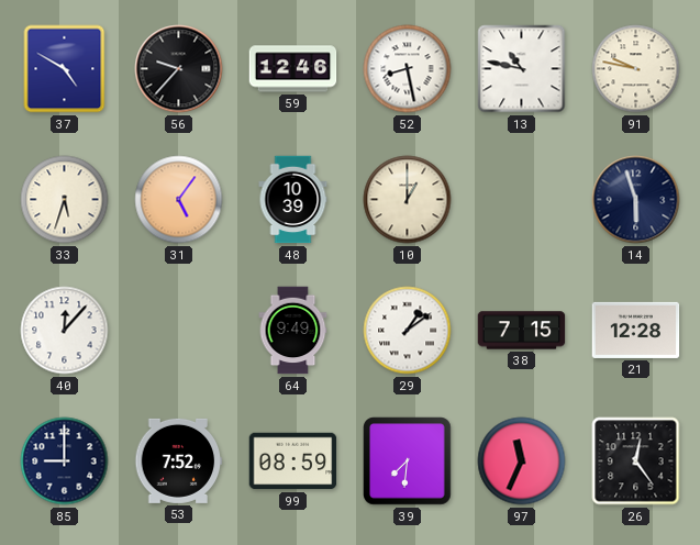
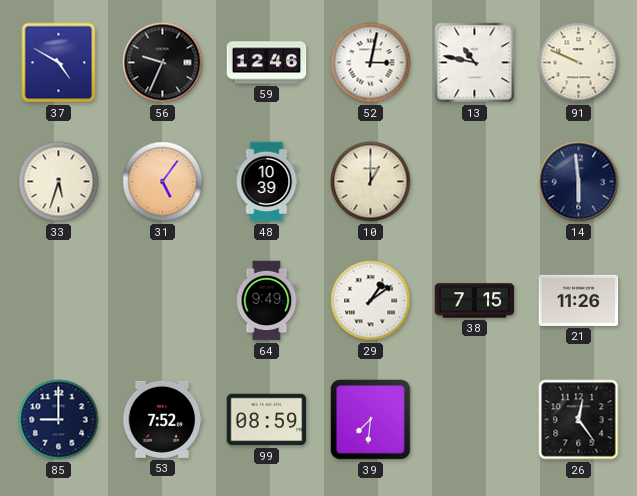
56: 9:37 -> 9:34
52: 8:28 -> 3:02
91: 9:47 -> 9:49
14: 5:57 -> 5:59
40: 12:07 -> none
21: 12:28 -> 11:26
97: 11:34 -> none
